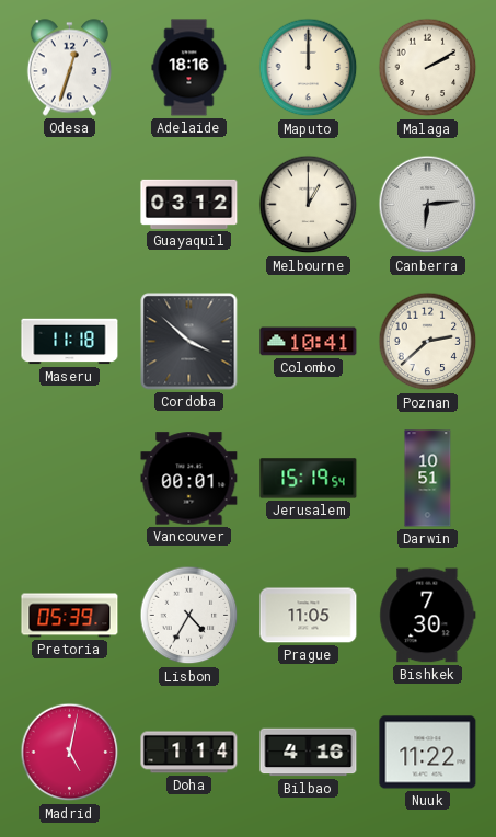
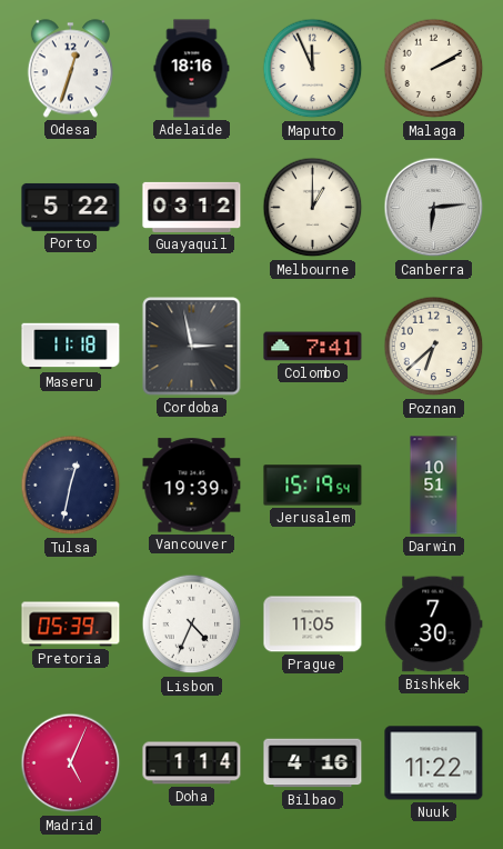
Maputo: 12:00 -> 11:56
Porto: none -> 5:22
Cordoba: 3:52 -> 2:58
Colombo: 10:41 -> 7:41
Poznan: 2:38 -> 6:38
Tulsa: none -> 12:32
Vancouver: 00:01 -> 19:39
Lisbon: 4:35 -> 4:34
Madrid: 5:02 -> 5:04
